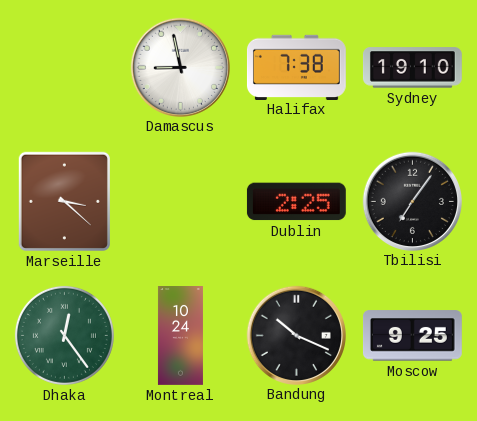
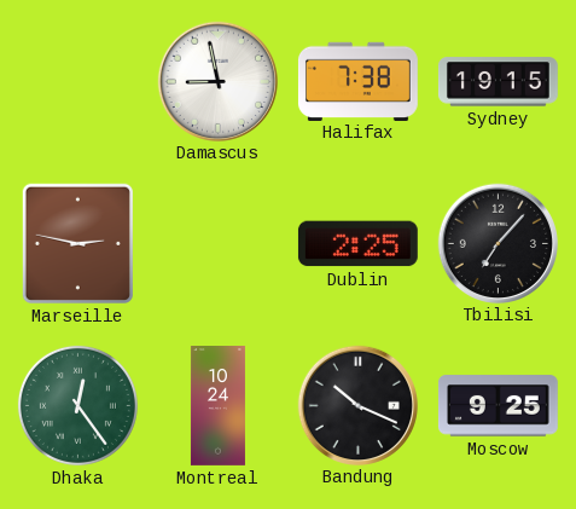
Sydney: 19:10 -> 19:15
Marseille: 3:22 -> 2:47
Tbilisi: 7:06 -> 7:07
